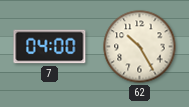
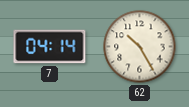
7: 04:00 -> 04:14
